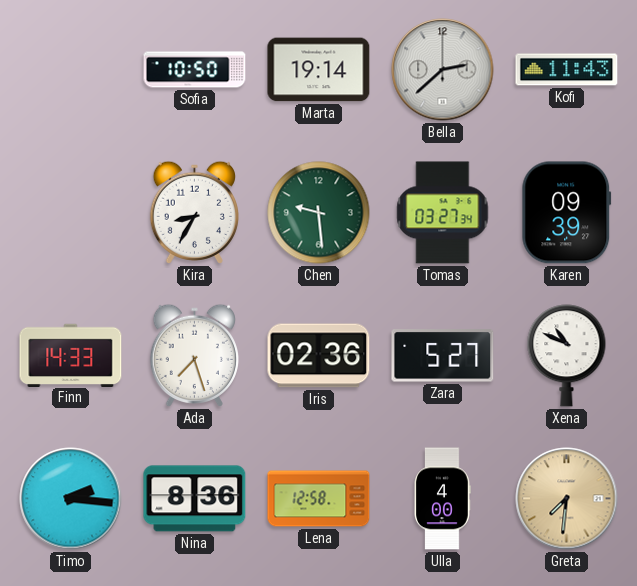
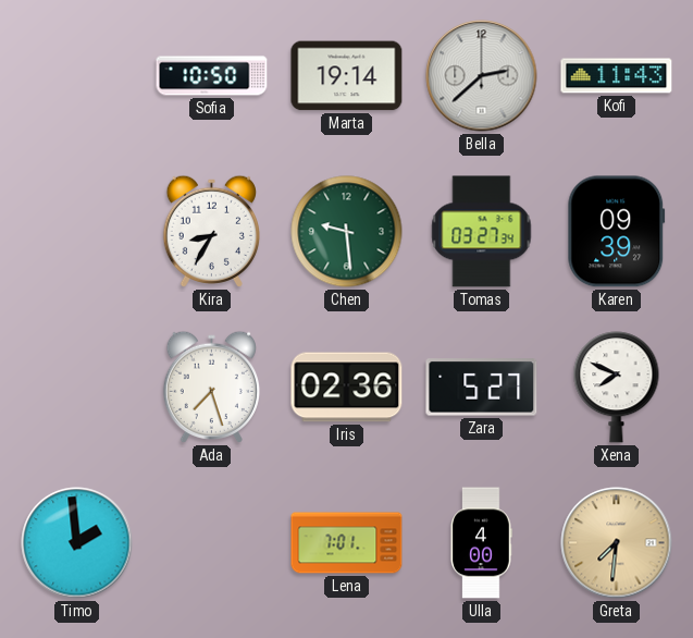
Finn: 14:33 -> none
Xena: 10:49 -> 7:49
Timo: 2:16 -> 1:59
Nina: 8:36 -> none
Lena: 12:58 -> 7:01
